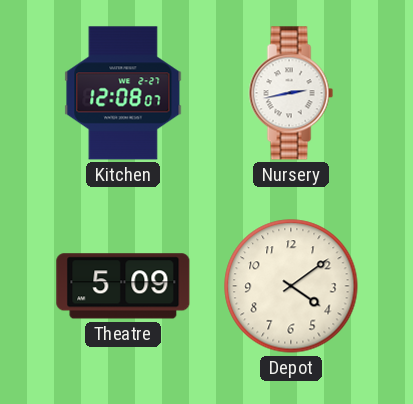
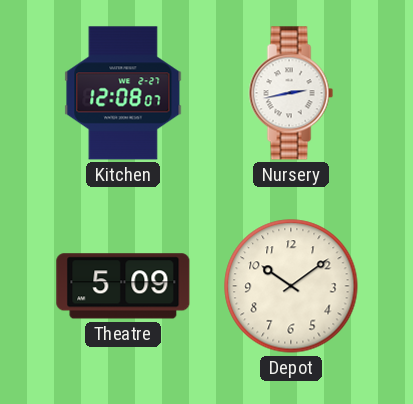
Depot: 4:09 -> 10:09
